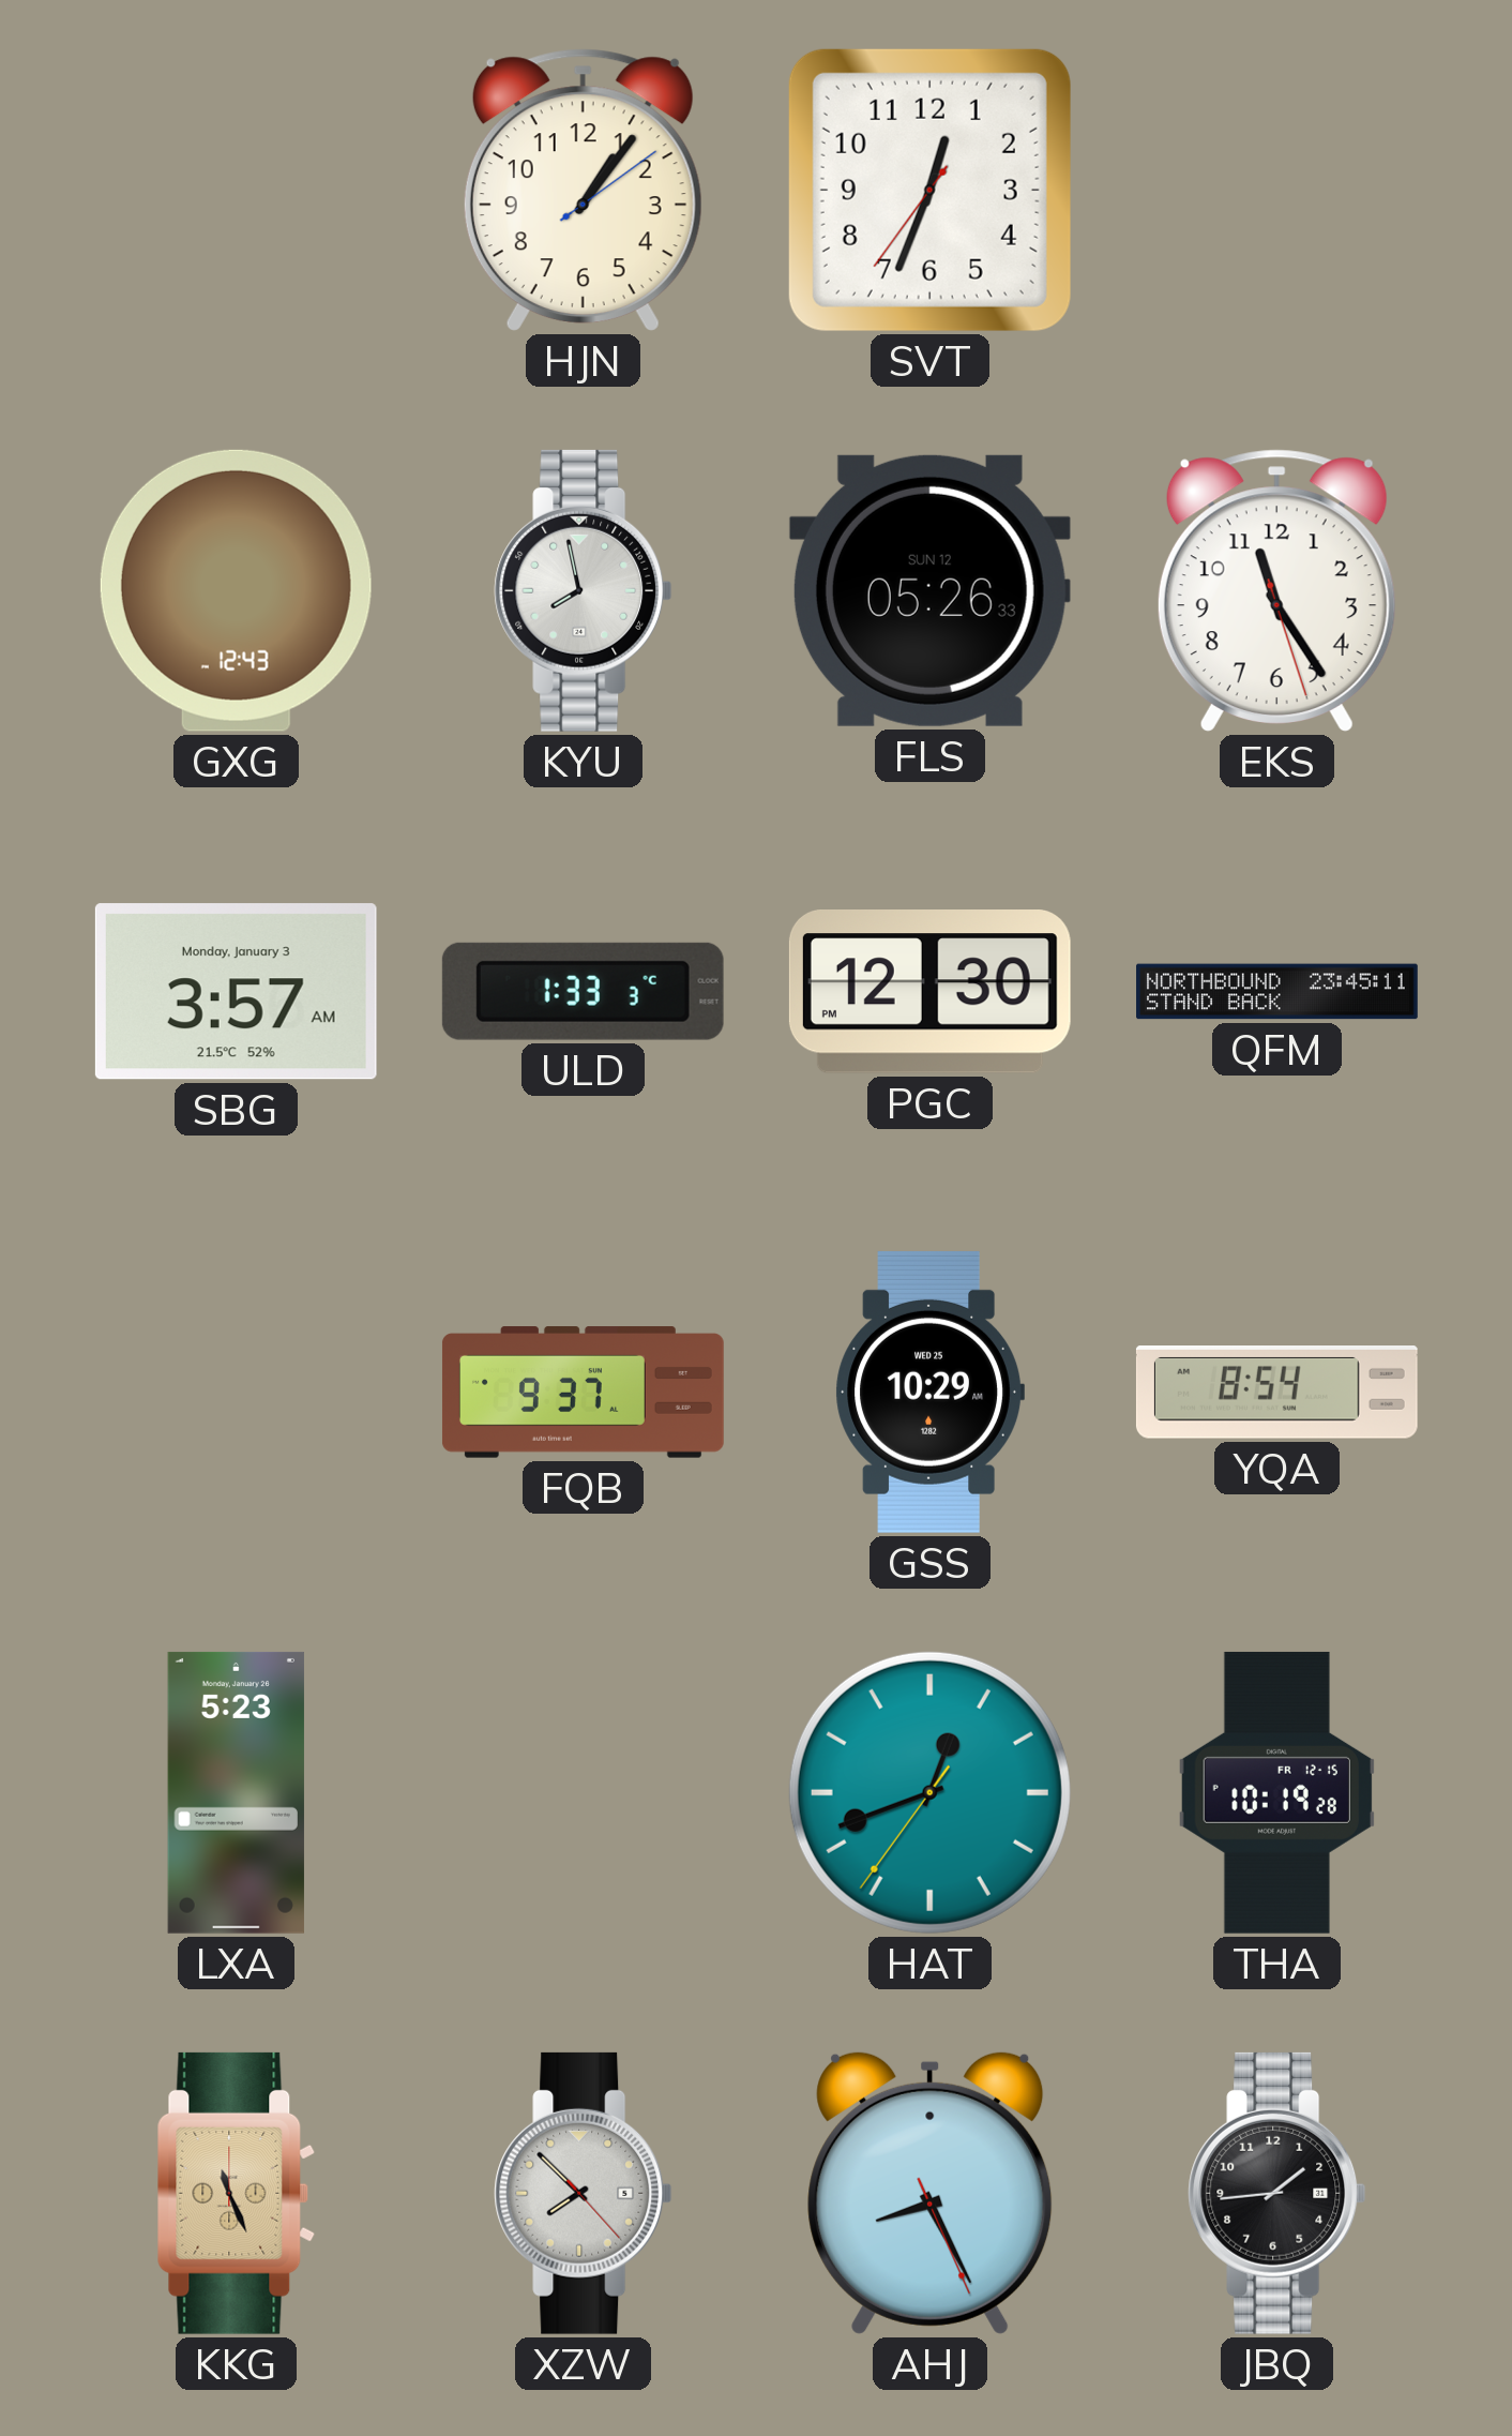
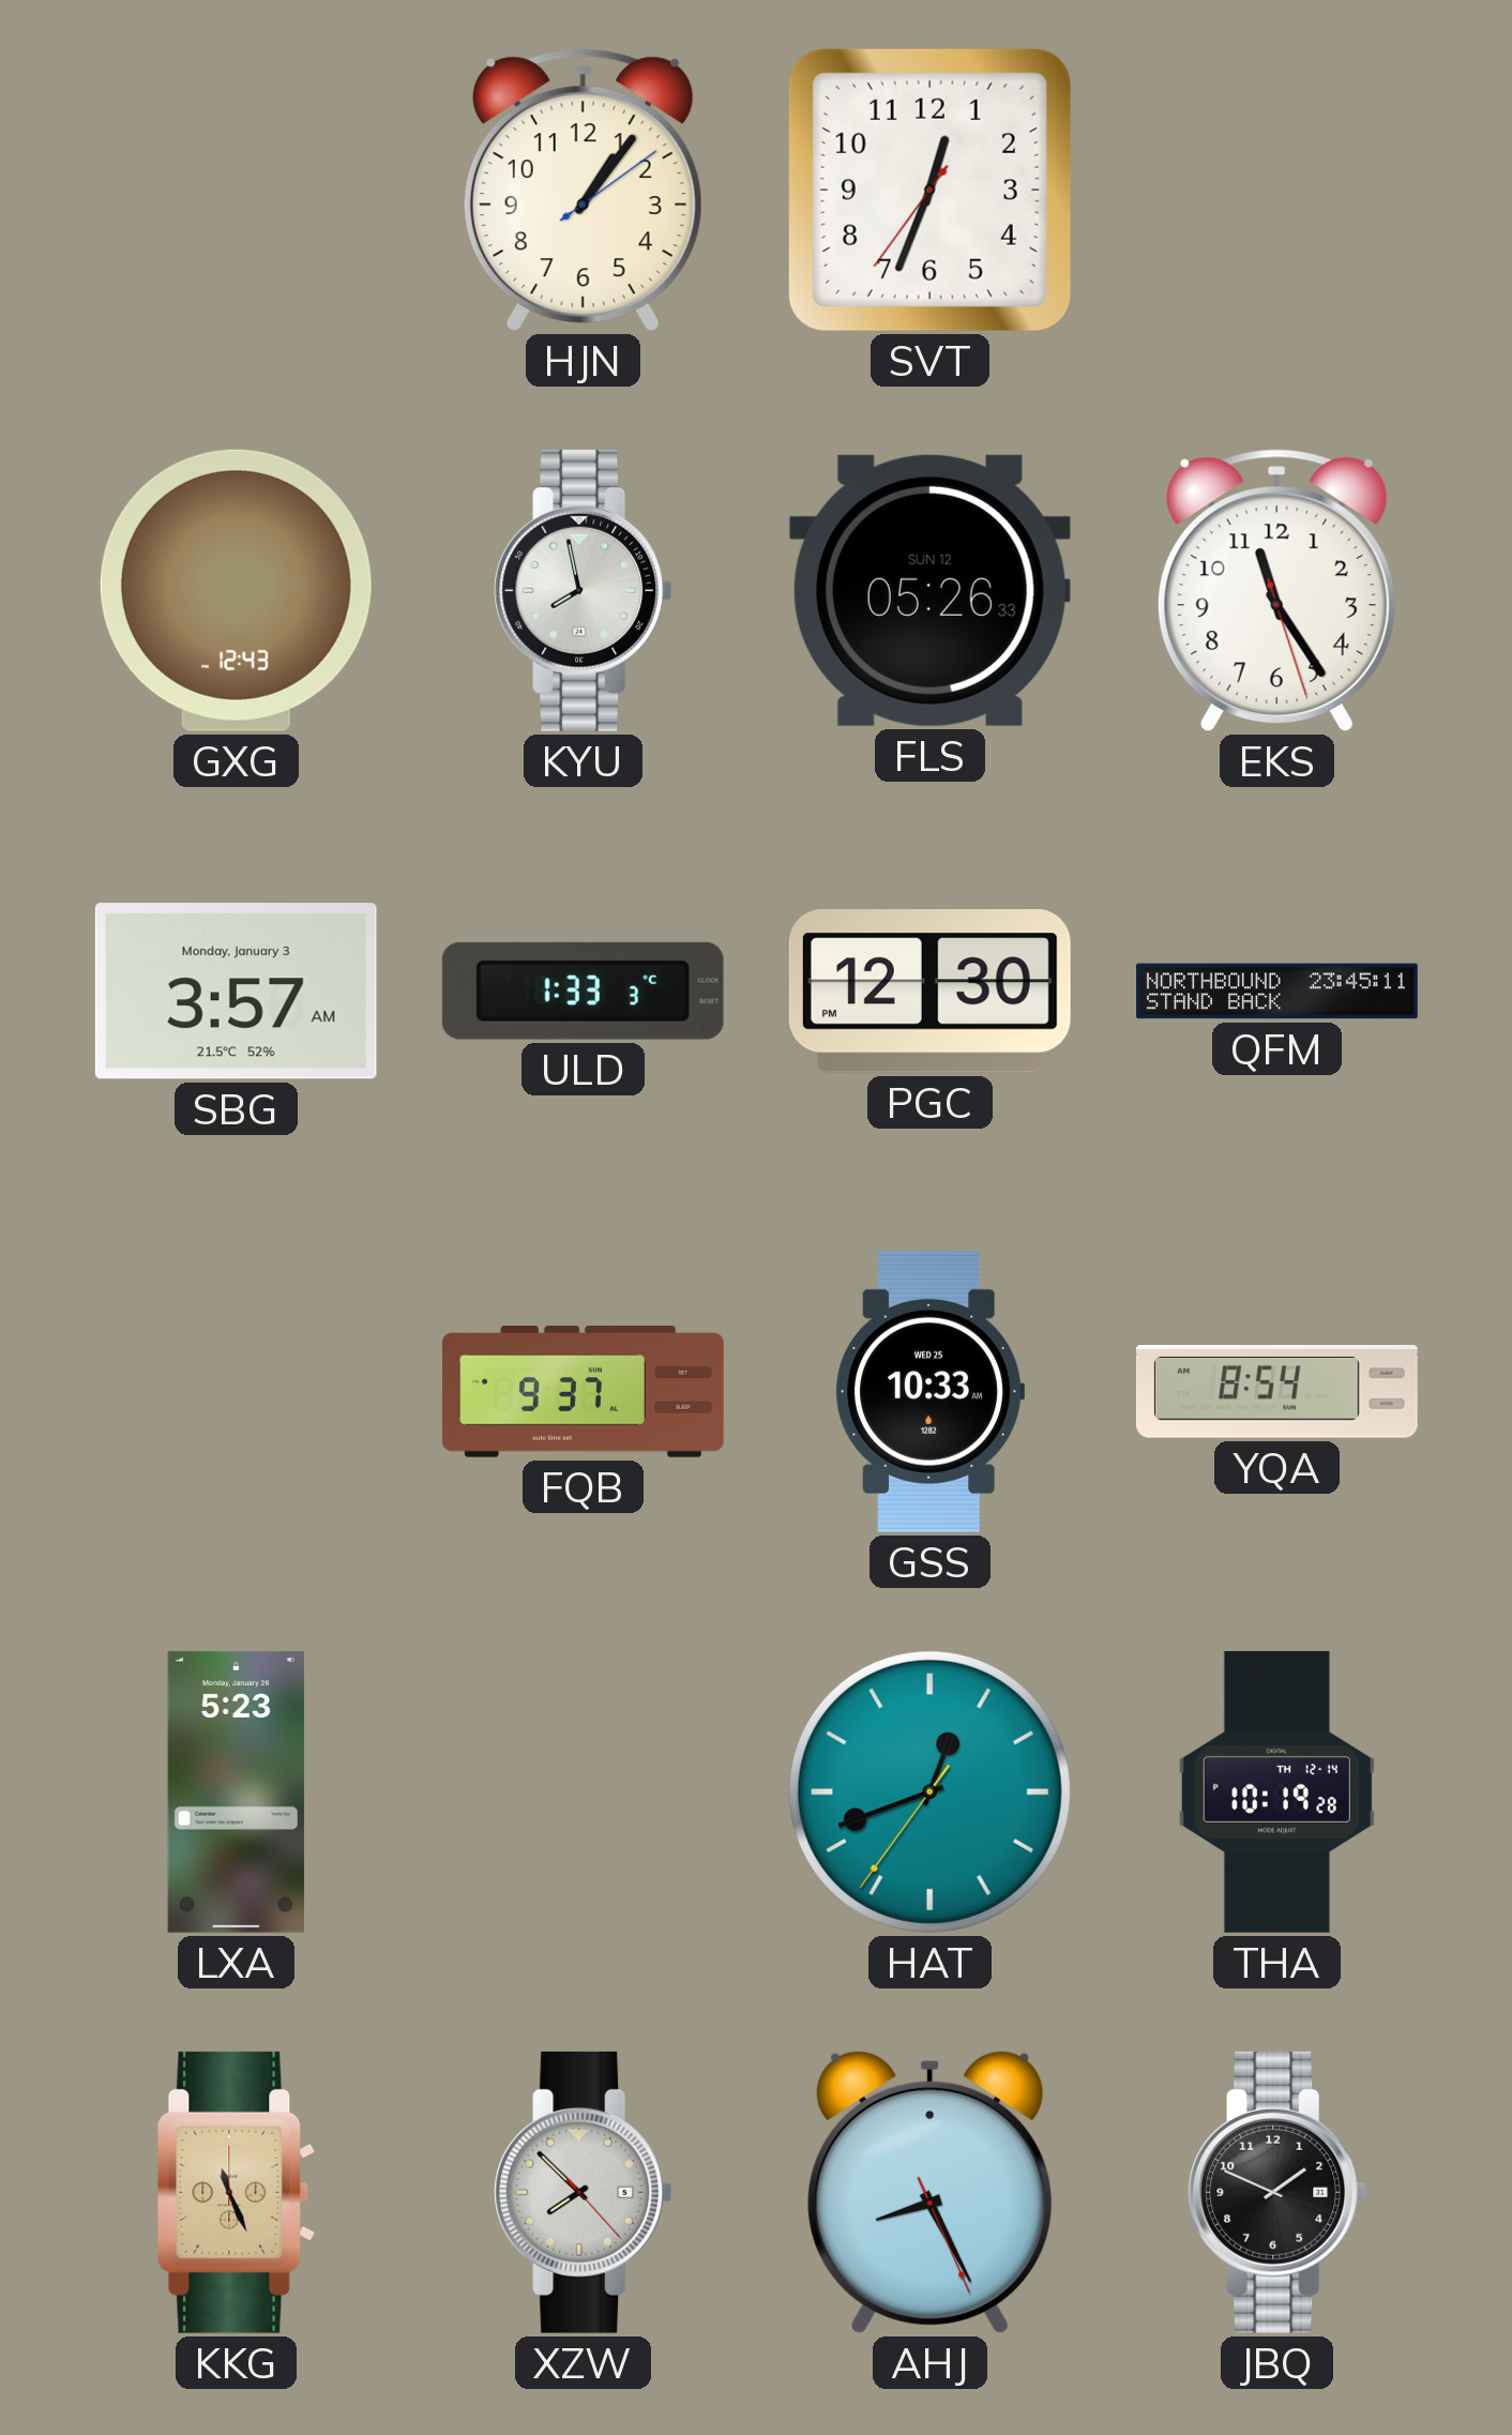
GSS: 10:29 -> 10:33
THA date: FR 12-15 -> TH 12-14
JBQ: 1:44 -> 1:49
